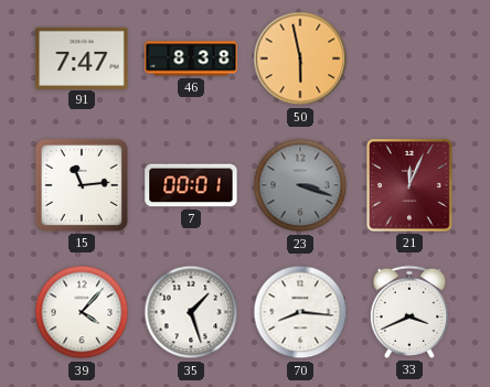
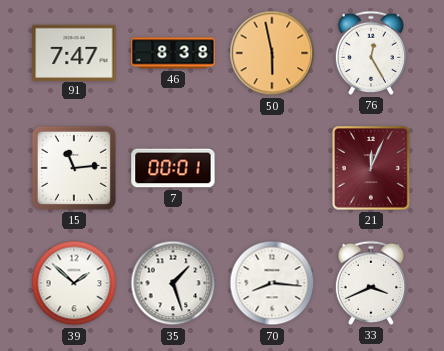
76: none -> 12:25
23: 3:18 -> none
39: 4:07 -> 1:52
